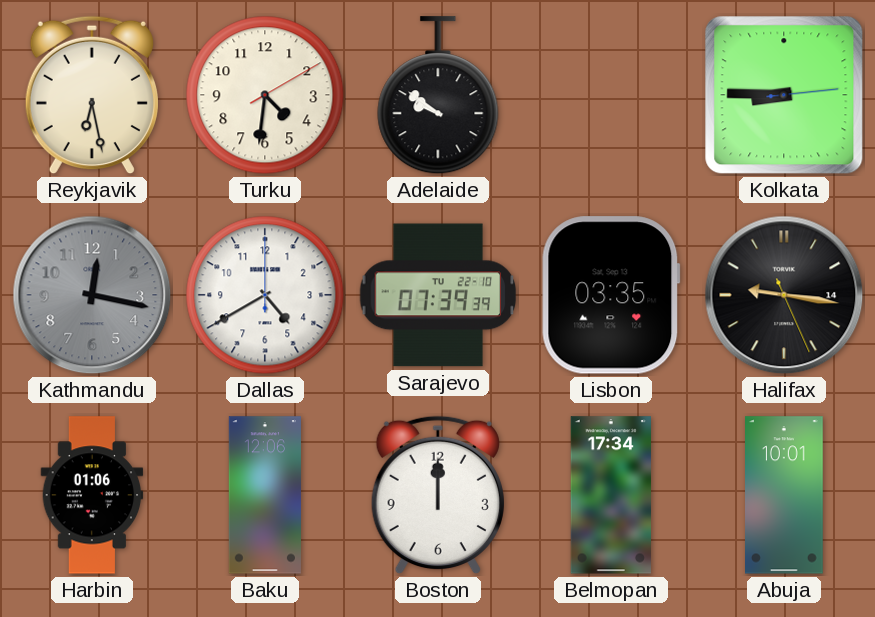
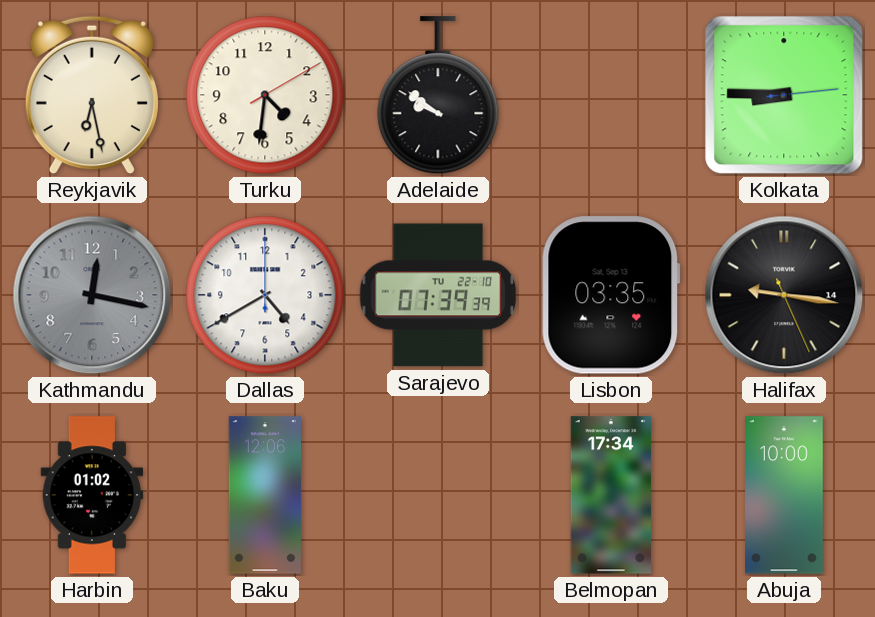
Harbin: 01:06 -> 01:02
Boston: 12:00 -> none
Abuja: 10:01 -> 10:00
